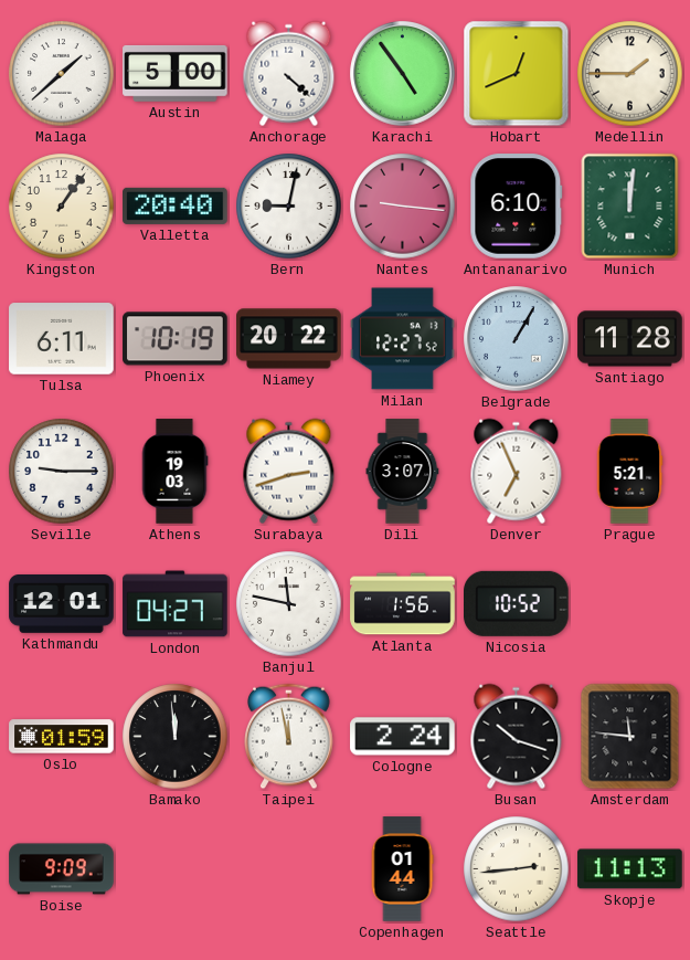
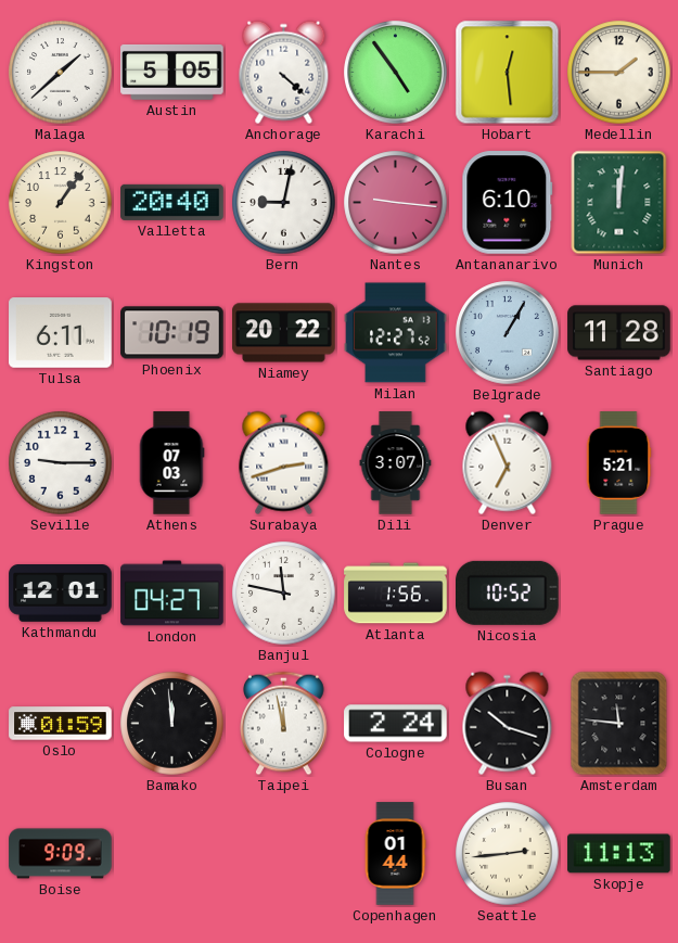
Austin: 5:00 -> 5:05
Hobart: 12:41 -> 12:29
Athens: 19:03 -> 07:03
